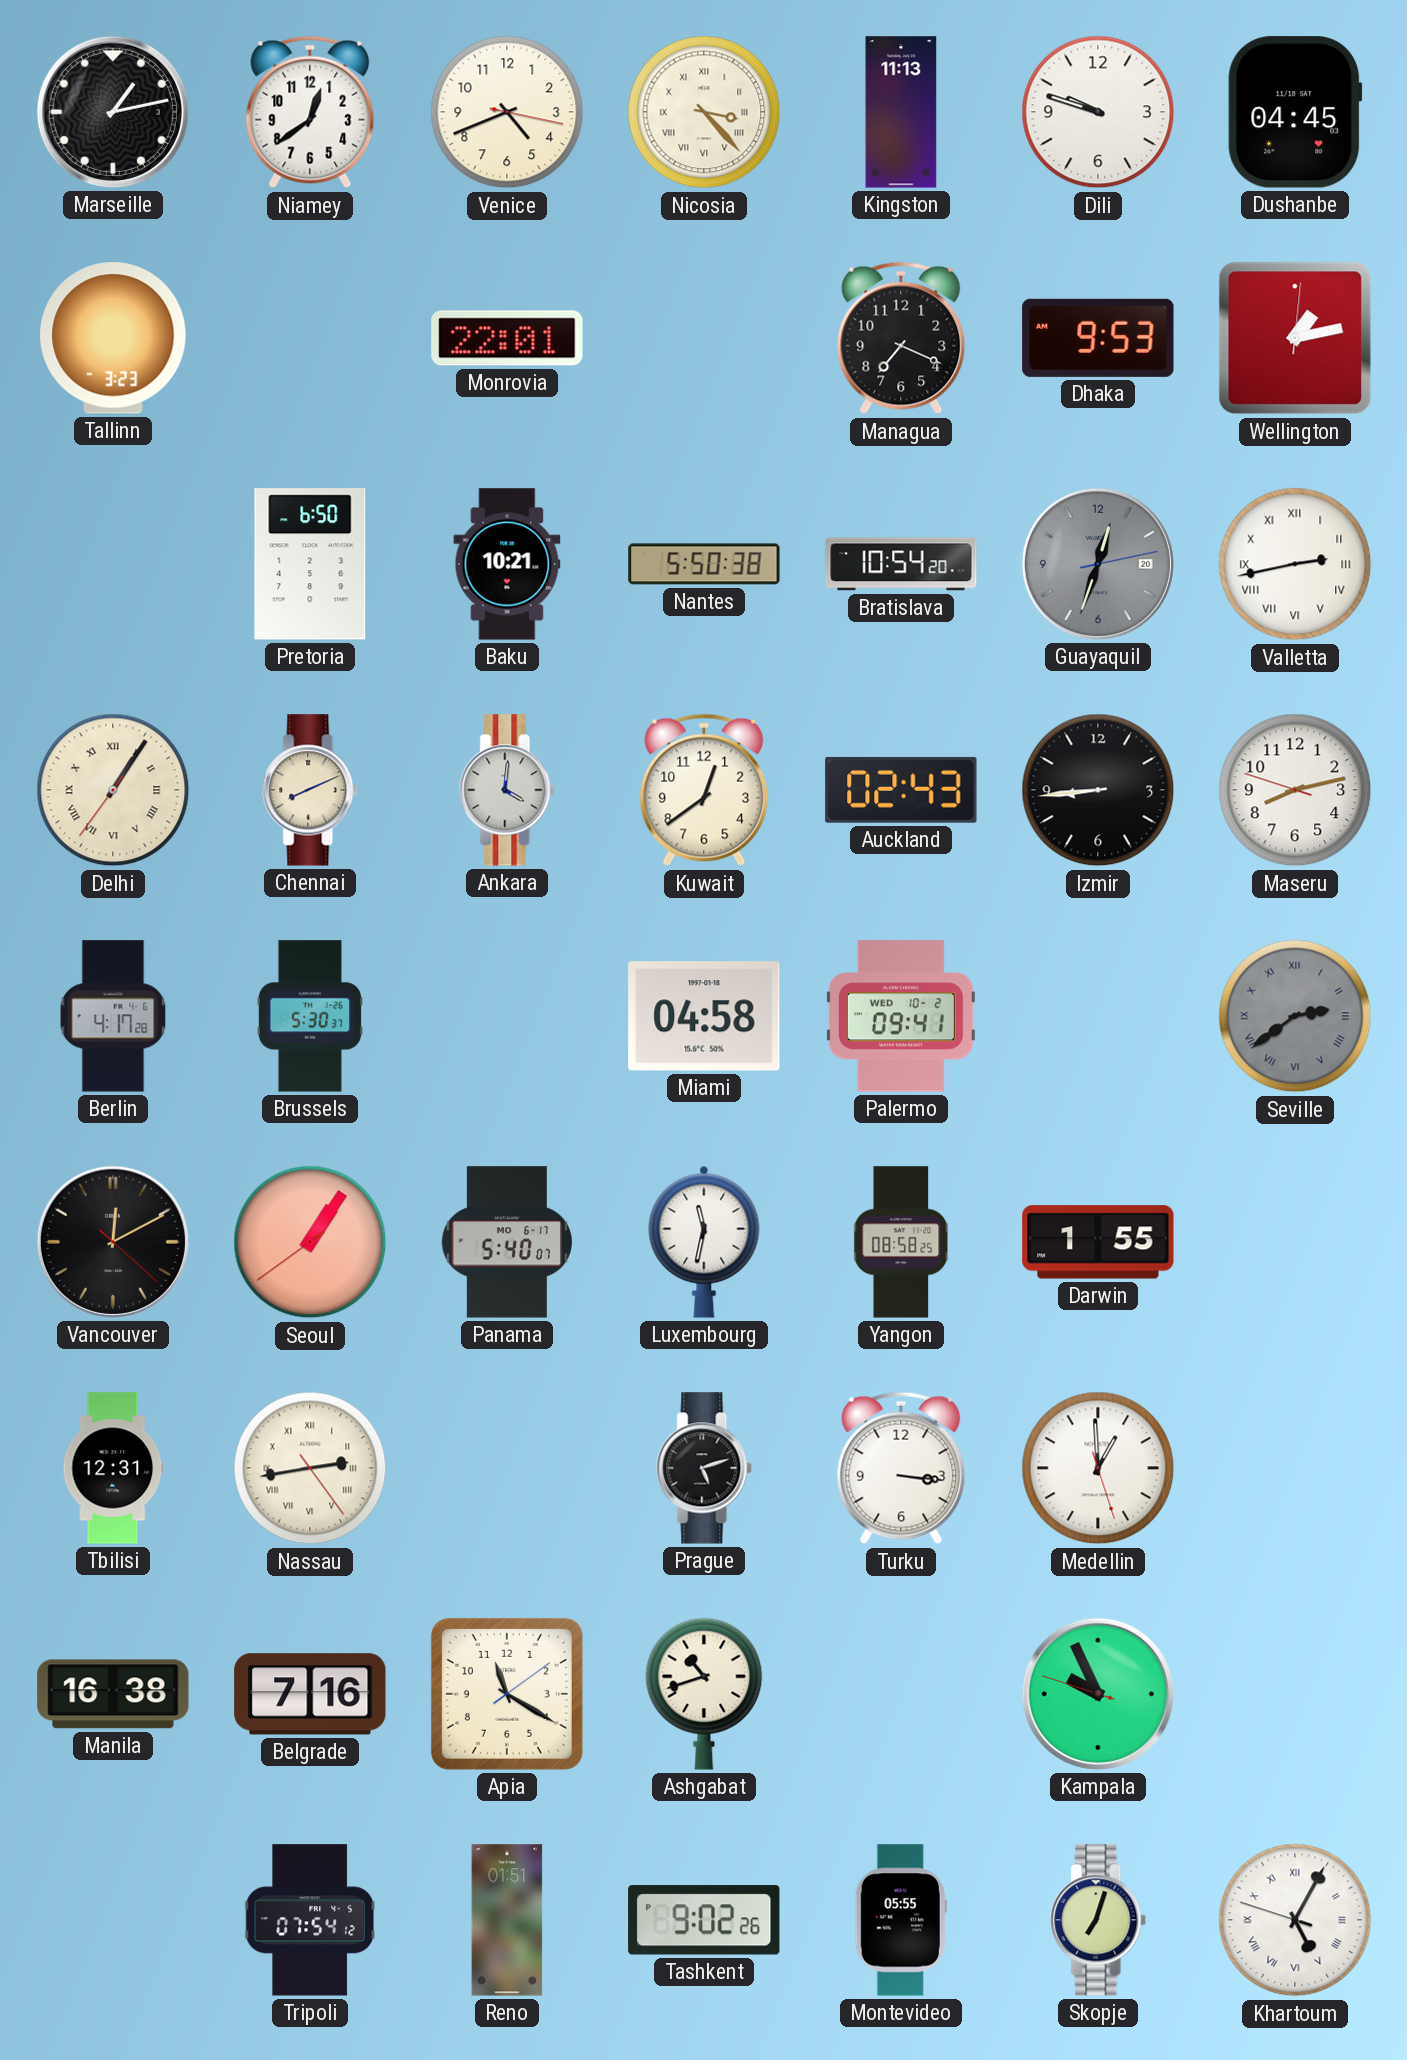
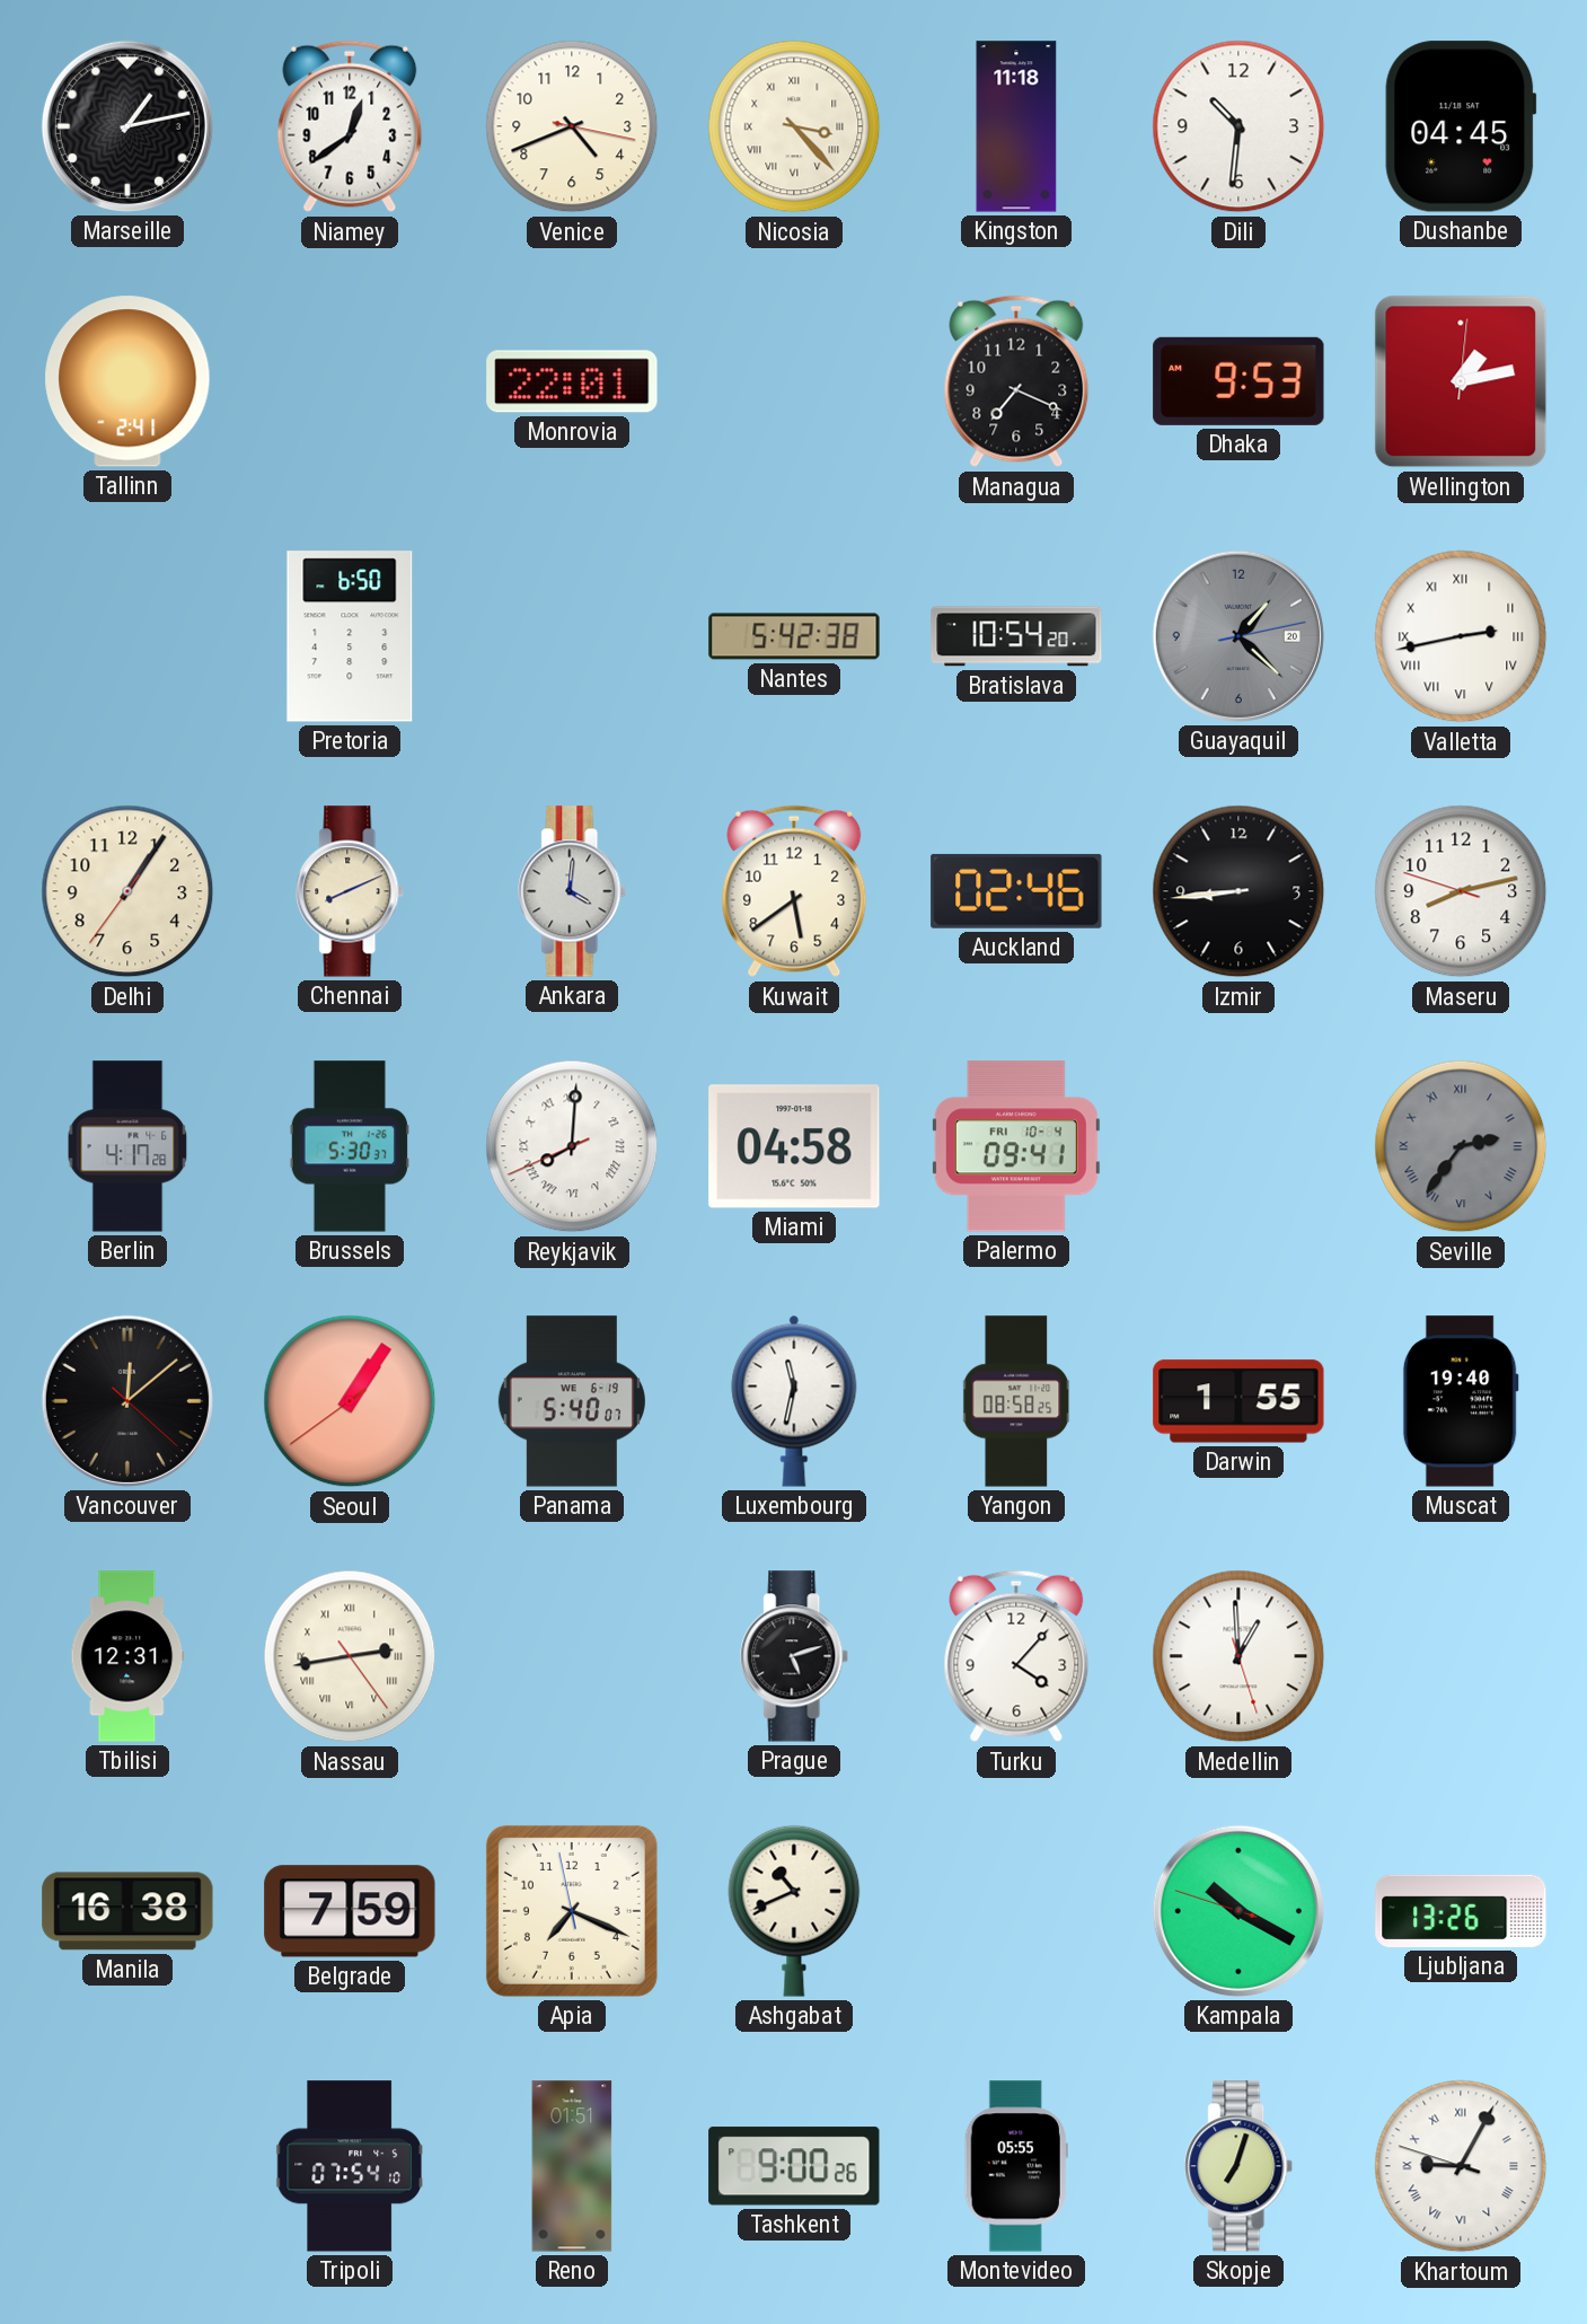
Kingston: 11:13 -> 11:18
Dili: 9:48 -> 10:31
Tallinn: 3:23 -> 2:41
Baku: 10:21 -> none
Nantes: 5:50 -> 5:42
Guayaquil: 12:33 -> 1:22
Delhi numerals: Roman -> Arabic
Kuwait: 12:39 -> 5:39
Auckland: 02:43 -> 02:46
Reykjavik: none -> 8:00
Palermo date: WED 10-2 -> FRI 10-4
Seville: 2:39 -> 2:36
Vancouver: 12:10 -> 12:08
Panama date: MO 6-17 -> WE 6-19
Muscat: none -> 19:40
Turku: 3:16 -> 4:07
Belgrade: 7:16 -> 7:59
Apia: 11:20 -> 7:18
Ashgabat: 10:42 -> 10:41
Kampala: 9:55 -> 10:19
Ljubljana: none -> 13:26
Tripoli: 07:54:12 -> 07:54:10
Tashkent: 9:02 -> 9:00
Khartoum: 5:04 -> 9:04
